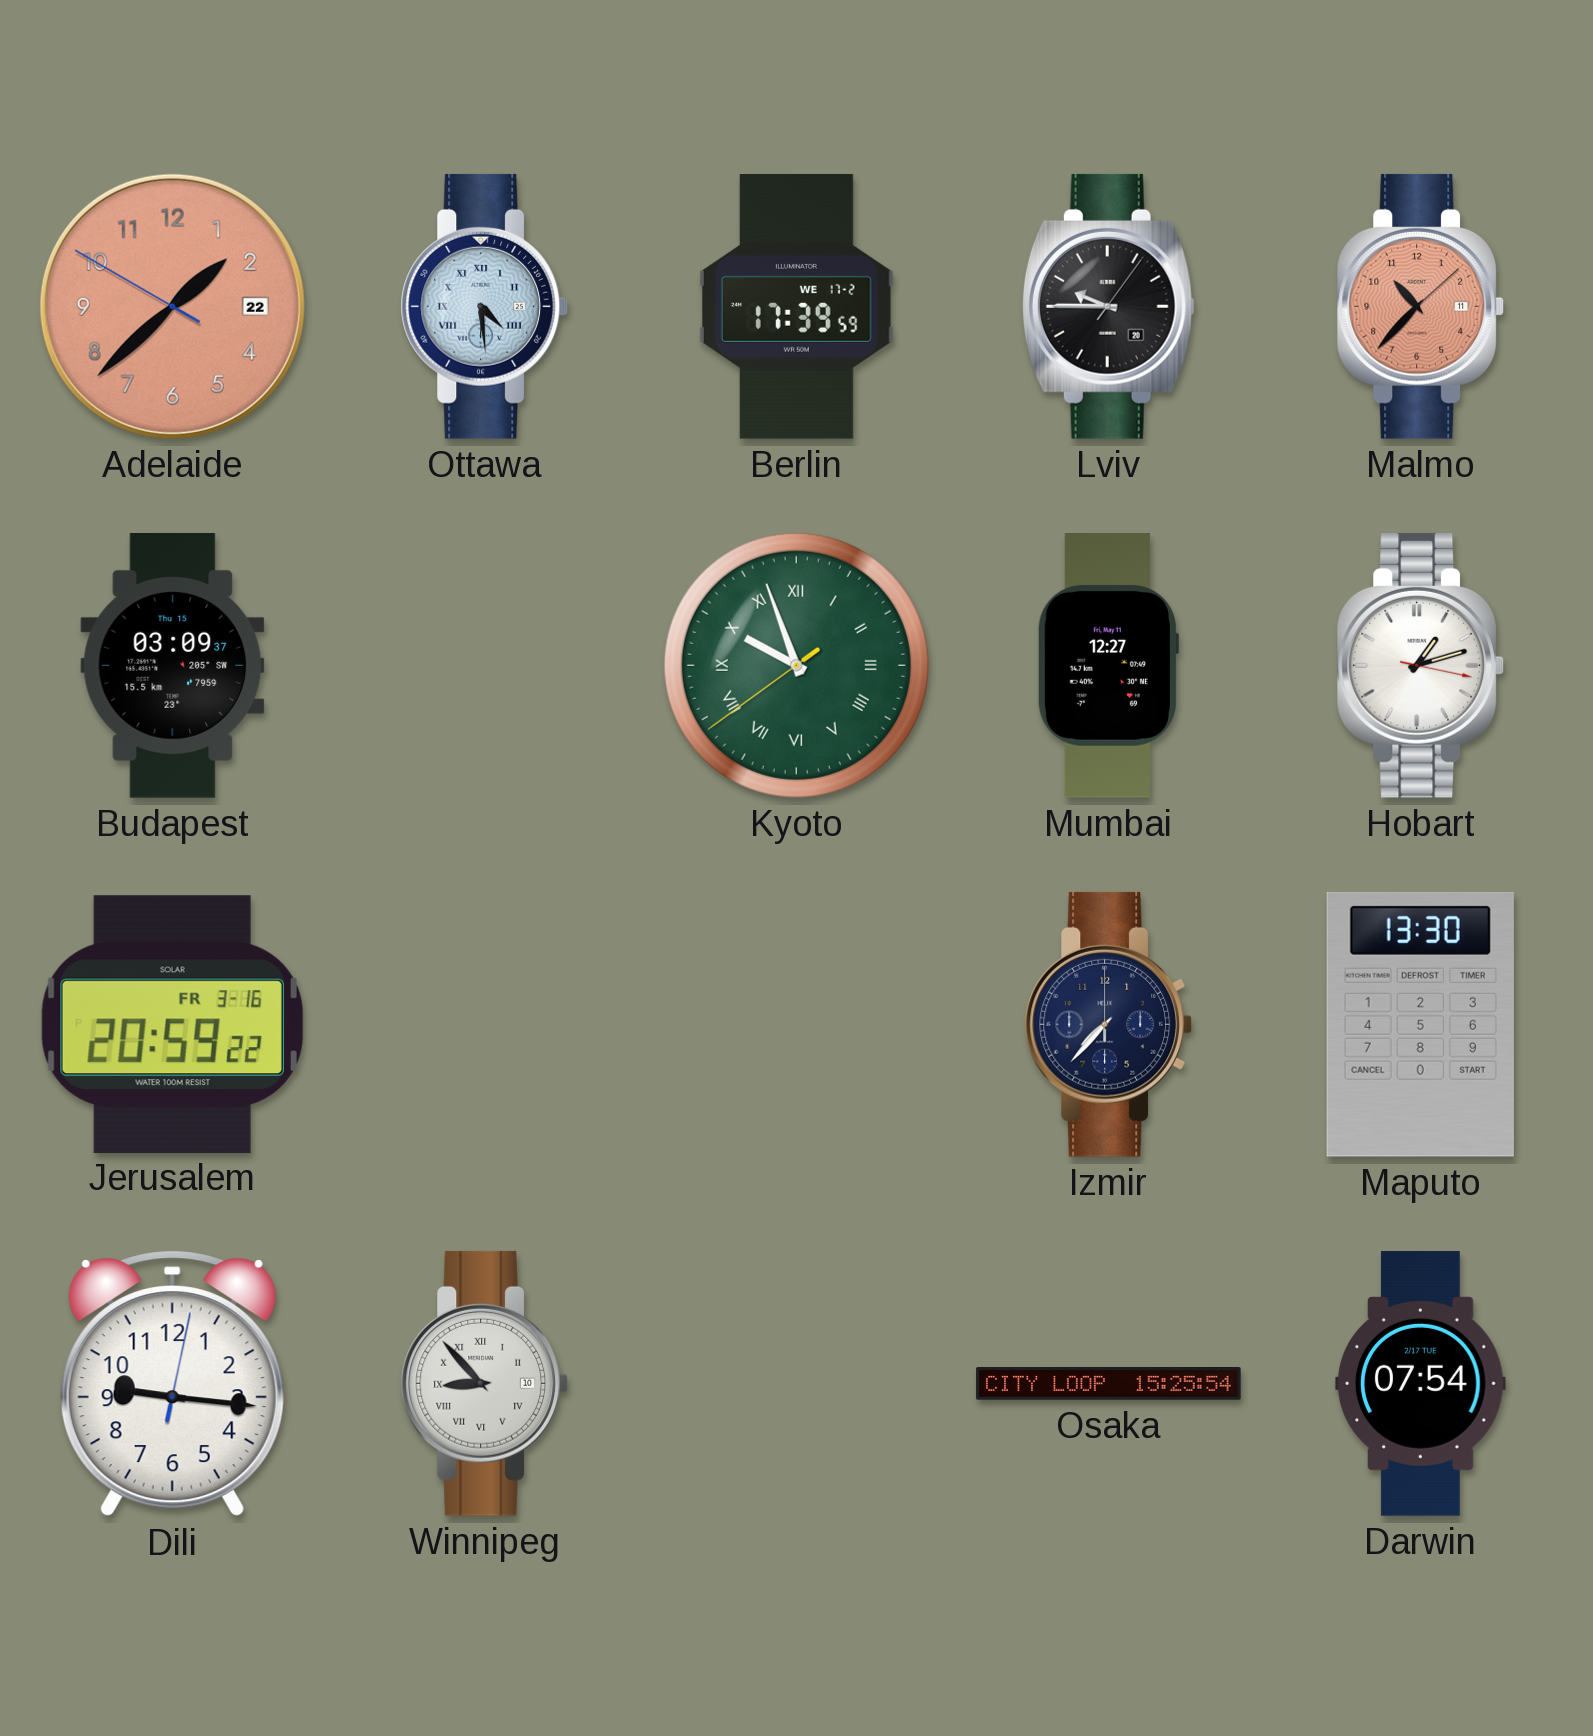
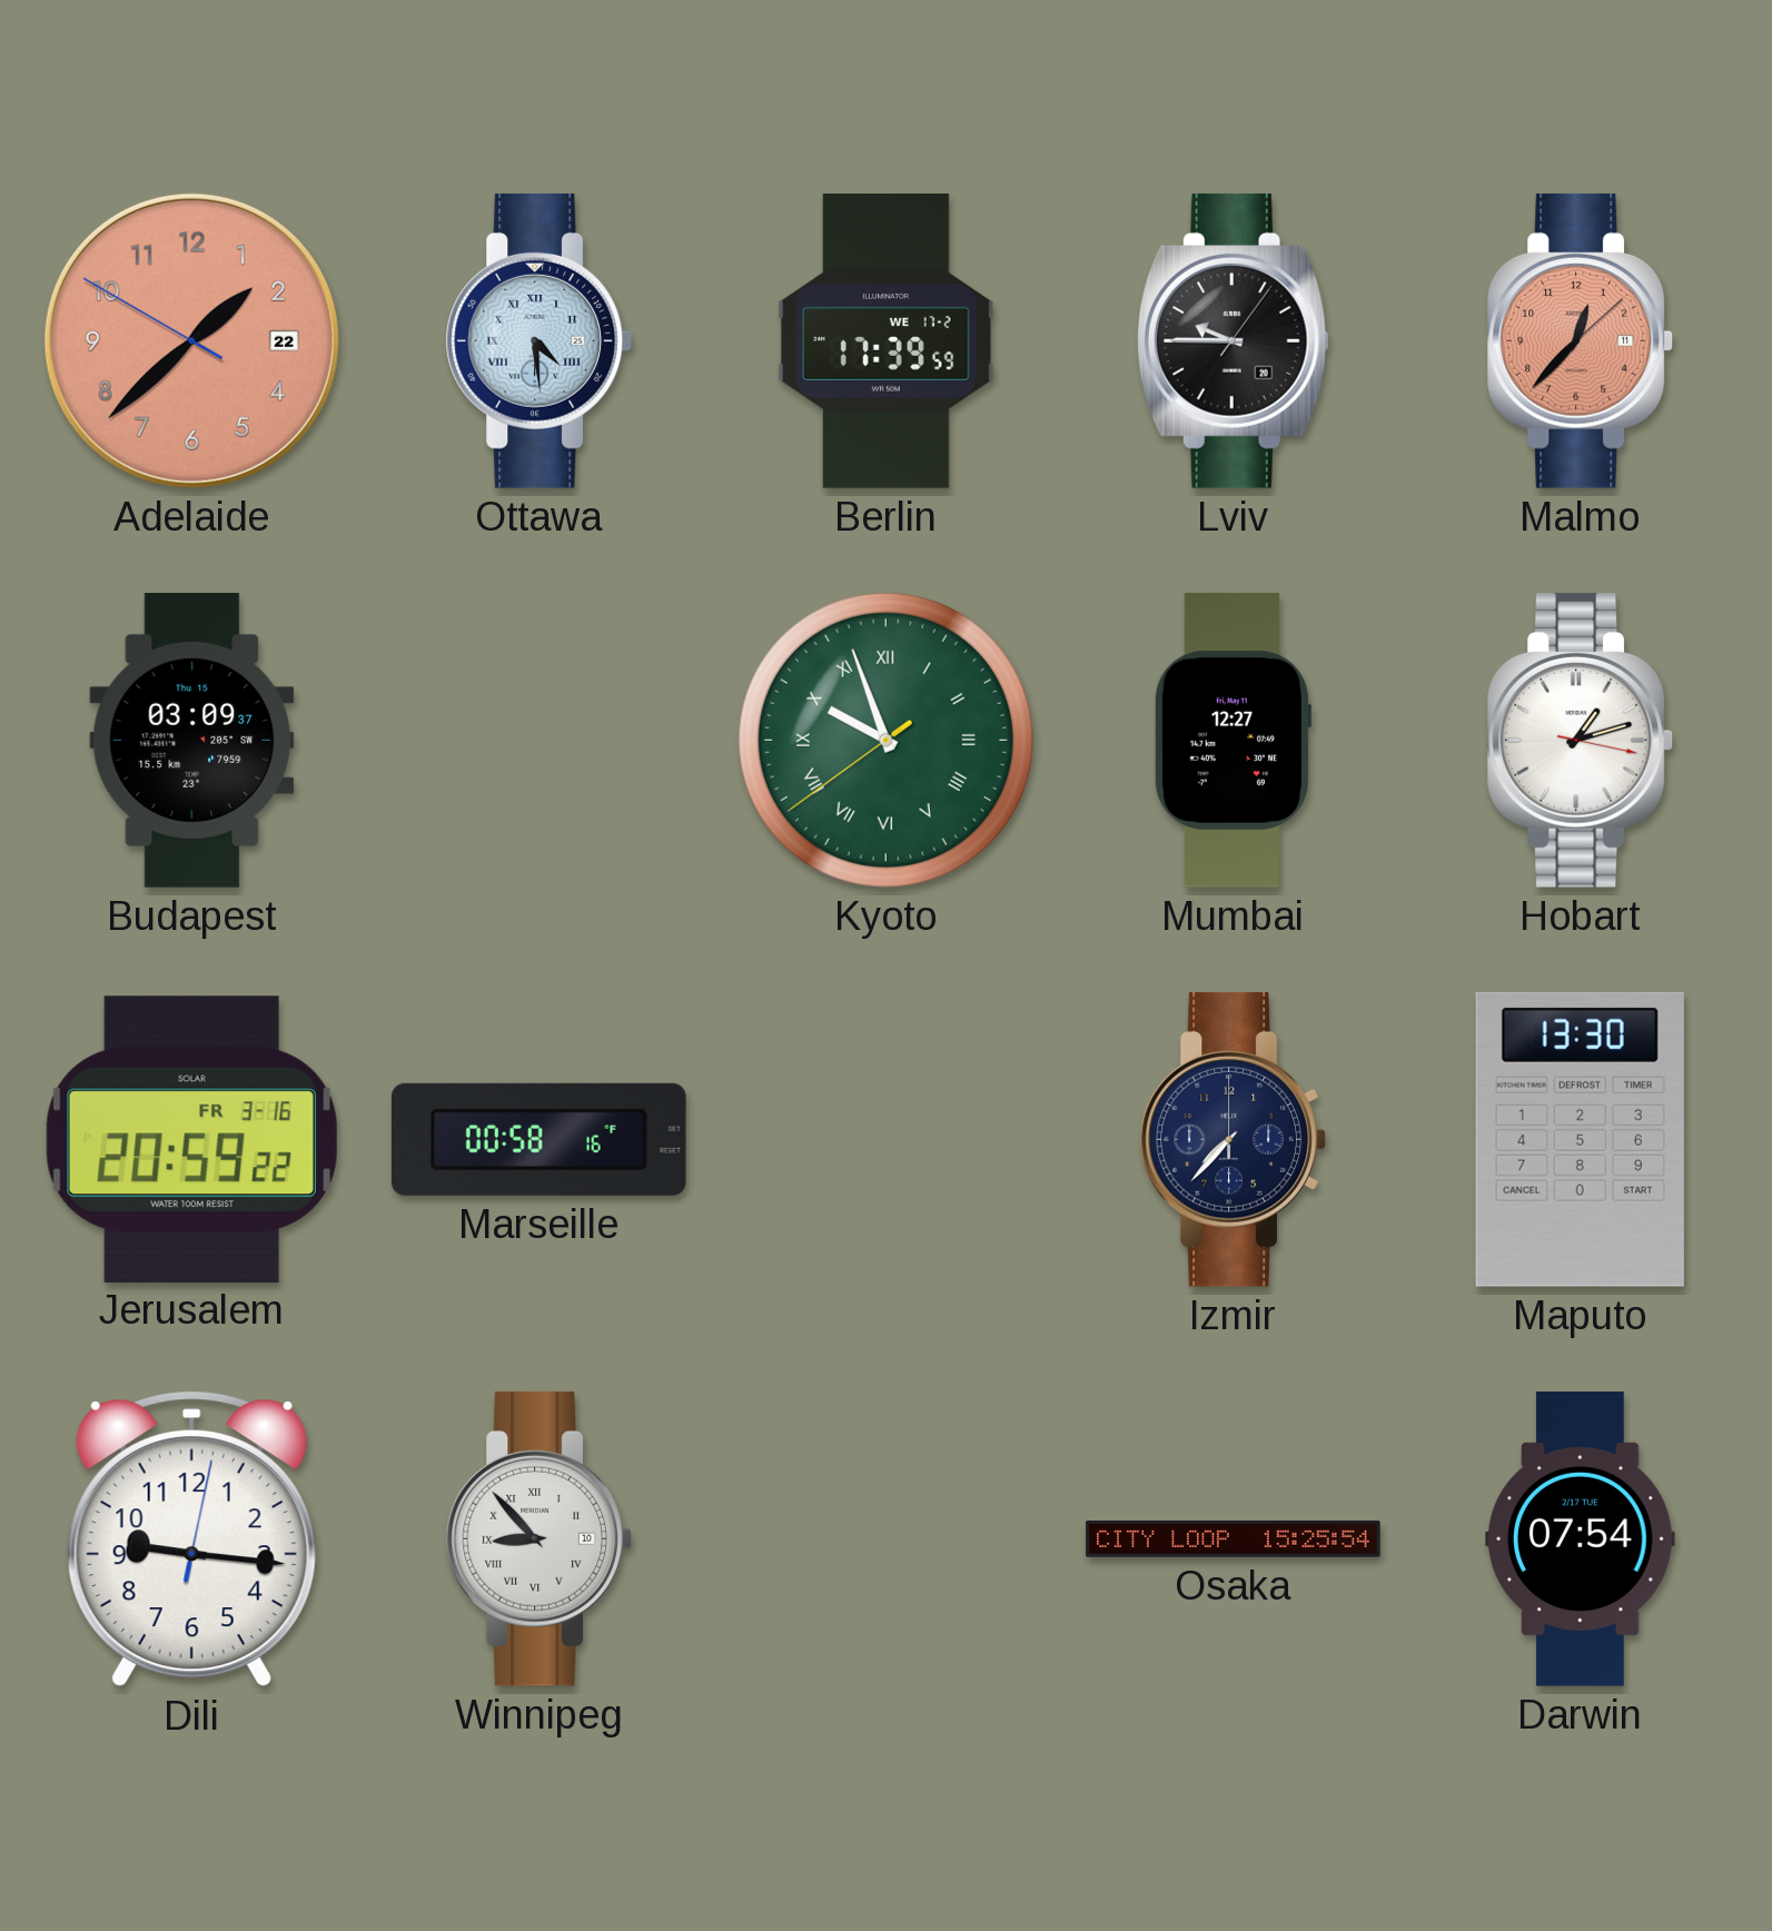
Malmo: 10:37 -> 12:37
Marseille: none -> 00:58
